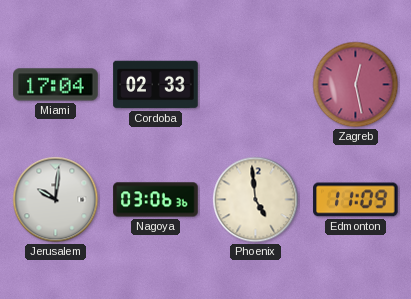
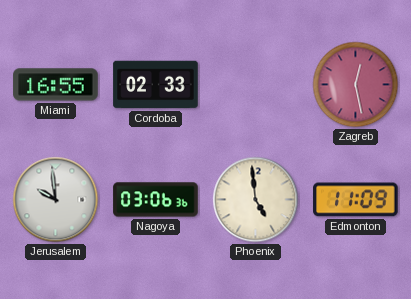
Miami: 17:04 -> 16:55
Jerusalem: 10:01 -> 9:59
